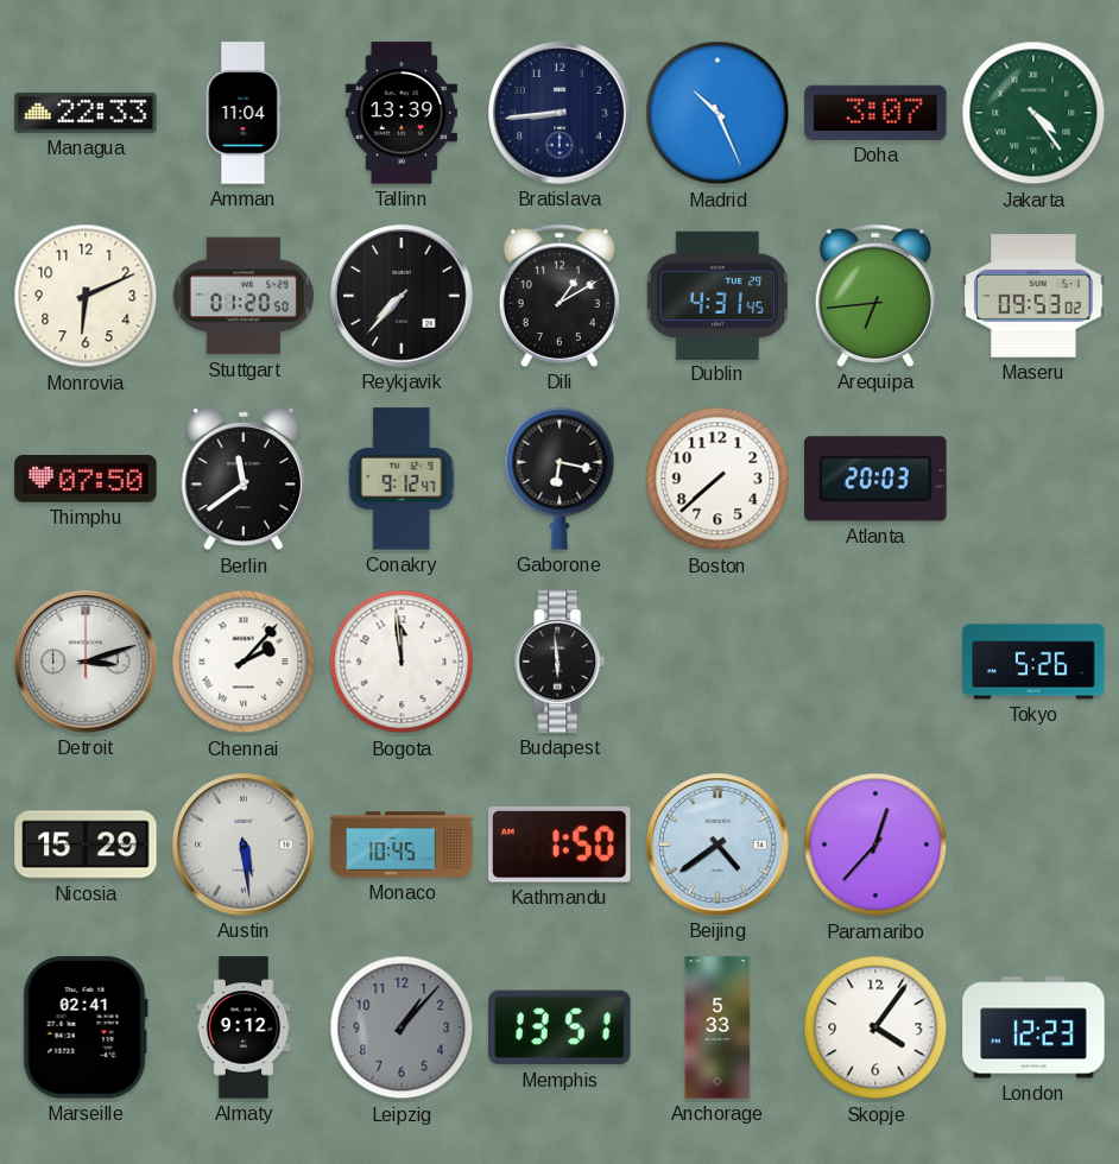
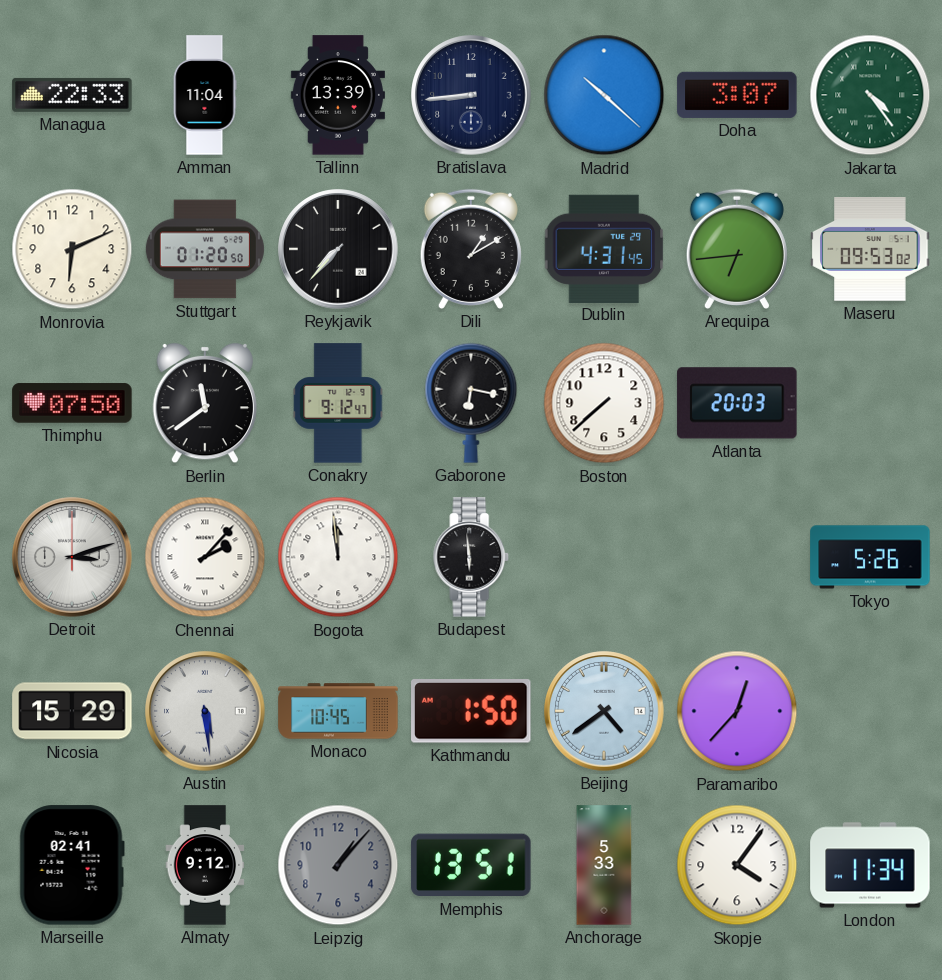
Madrid: 10:26 -> 10:22
London: 12:23 -> 11:34
